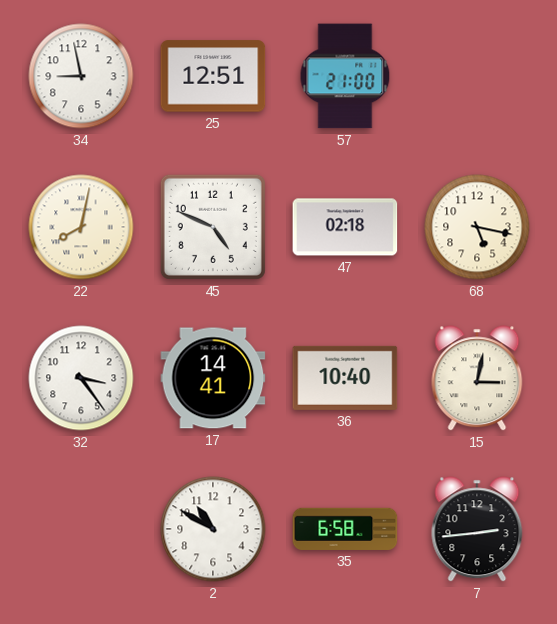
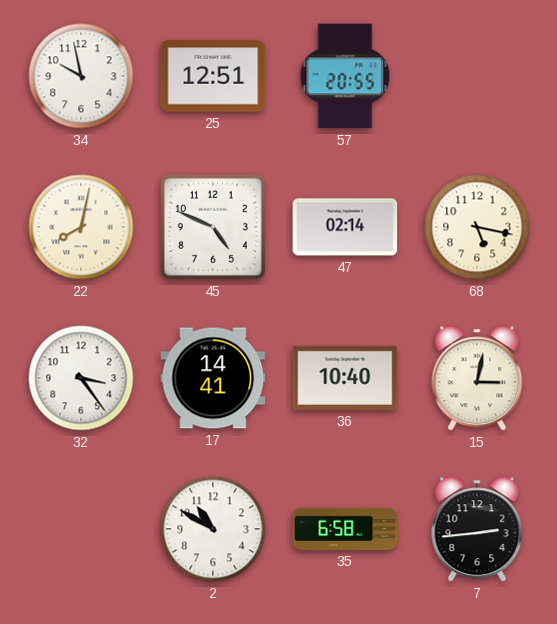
34: 8:58 -> 9:58
57: 21:00 -> 20:55
47: 02:18 -> 02:14
